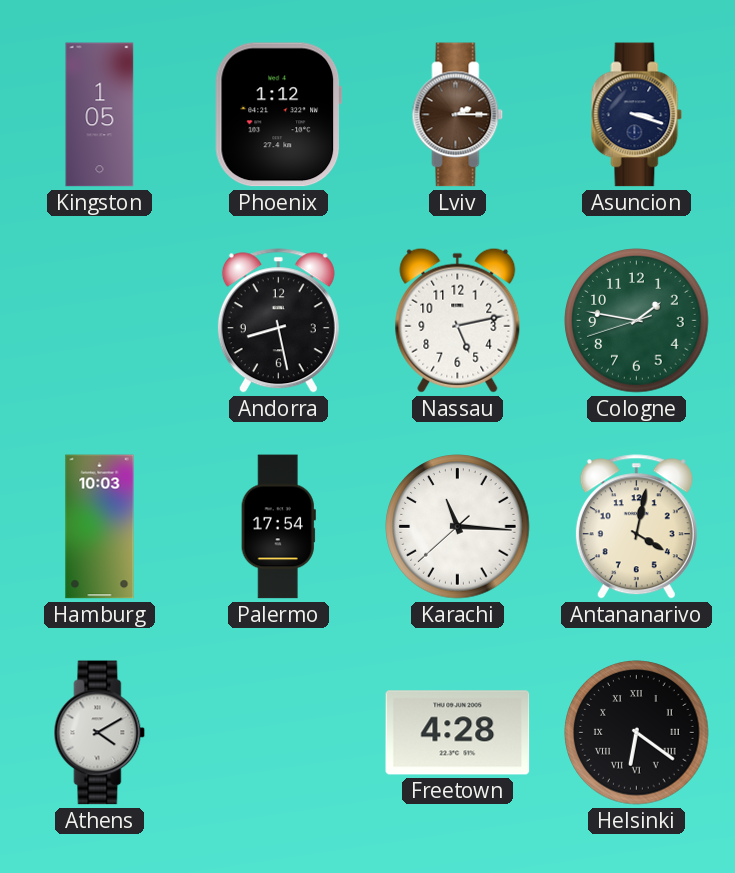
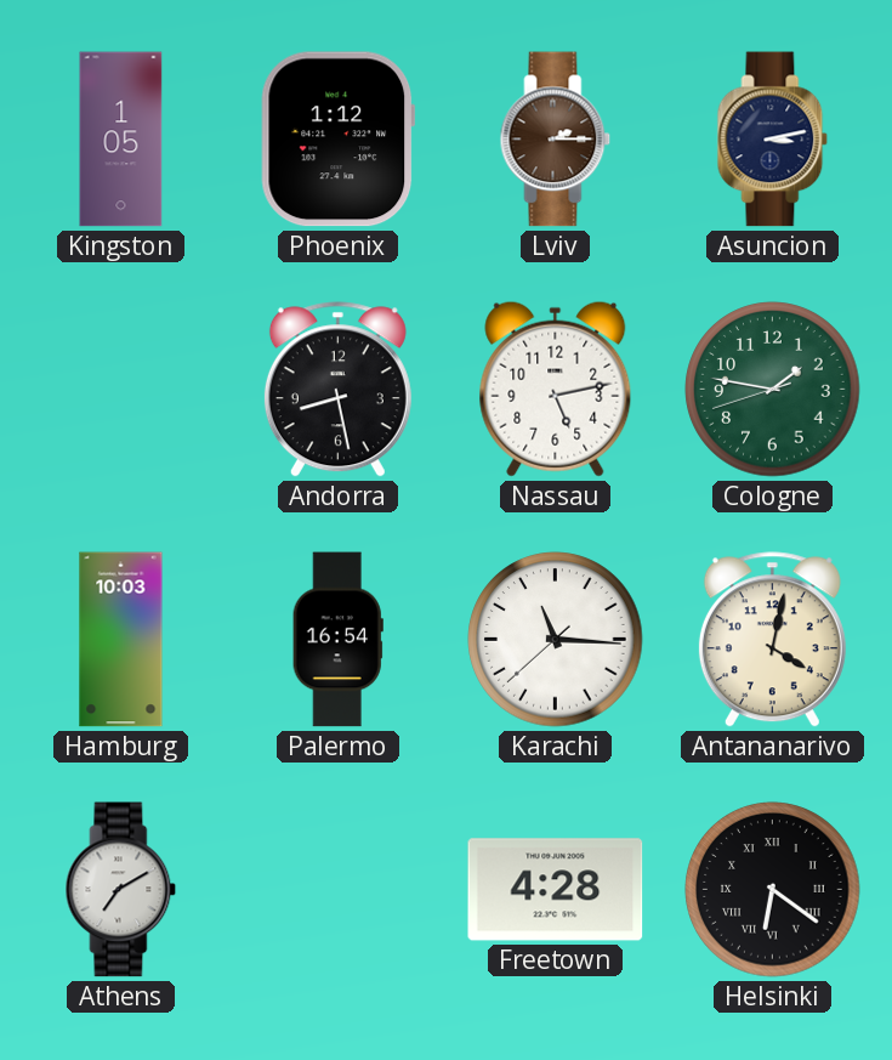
Asuncion: 3:18 -> 3:13
Palermo: 17:54 -> 16:54
Athens: 4:10 -> 7:10
